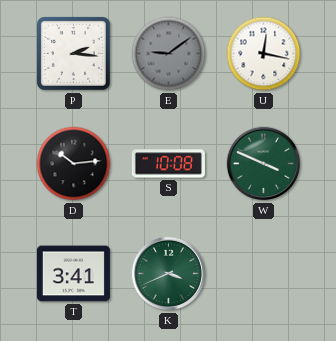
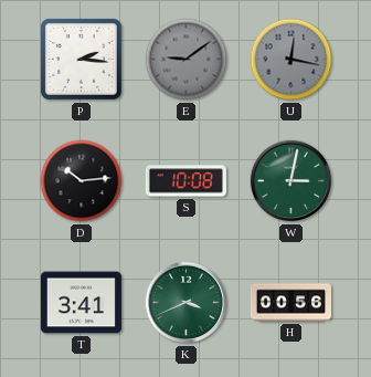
U dial: white -> grey
W: 3:49 -> 3:02
H: none -> 00:56
